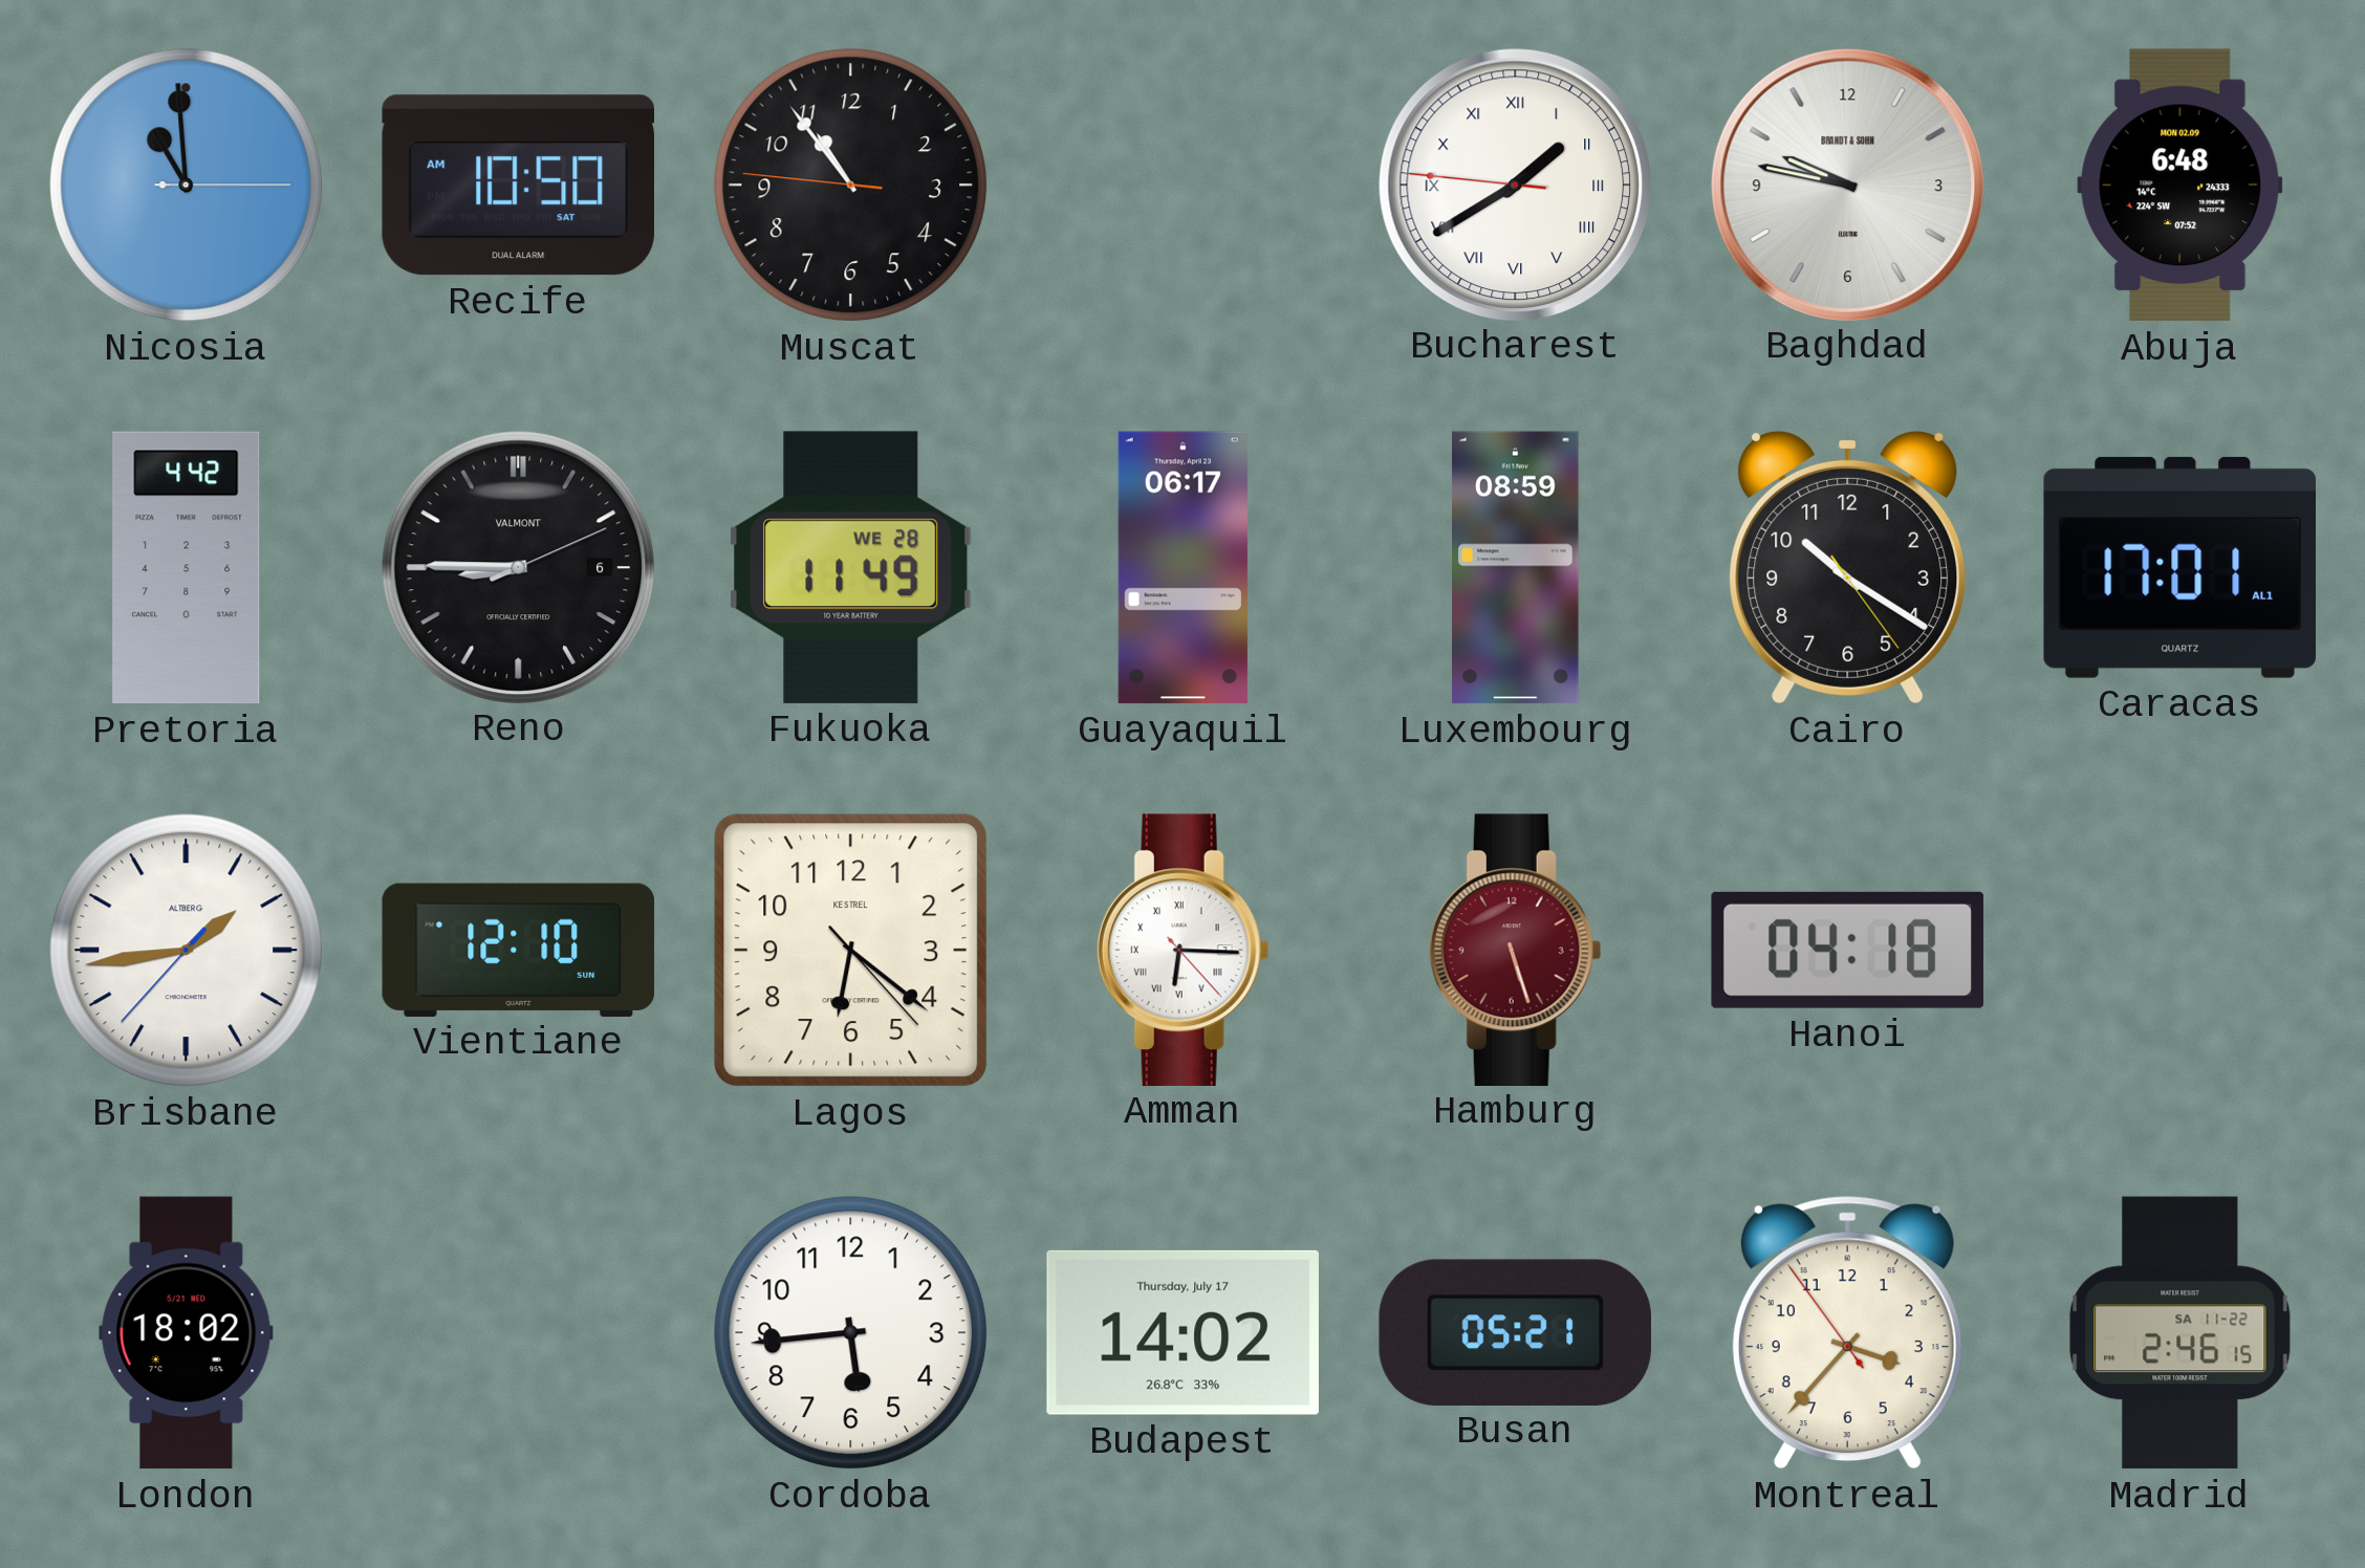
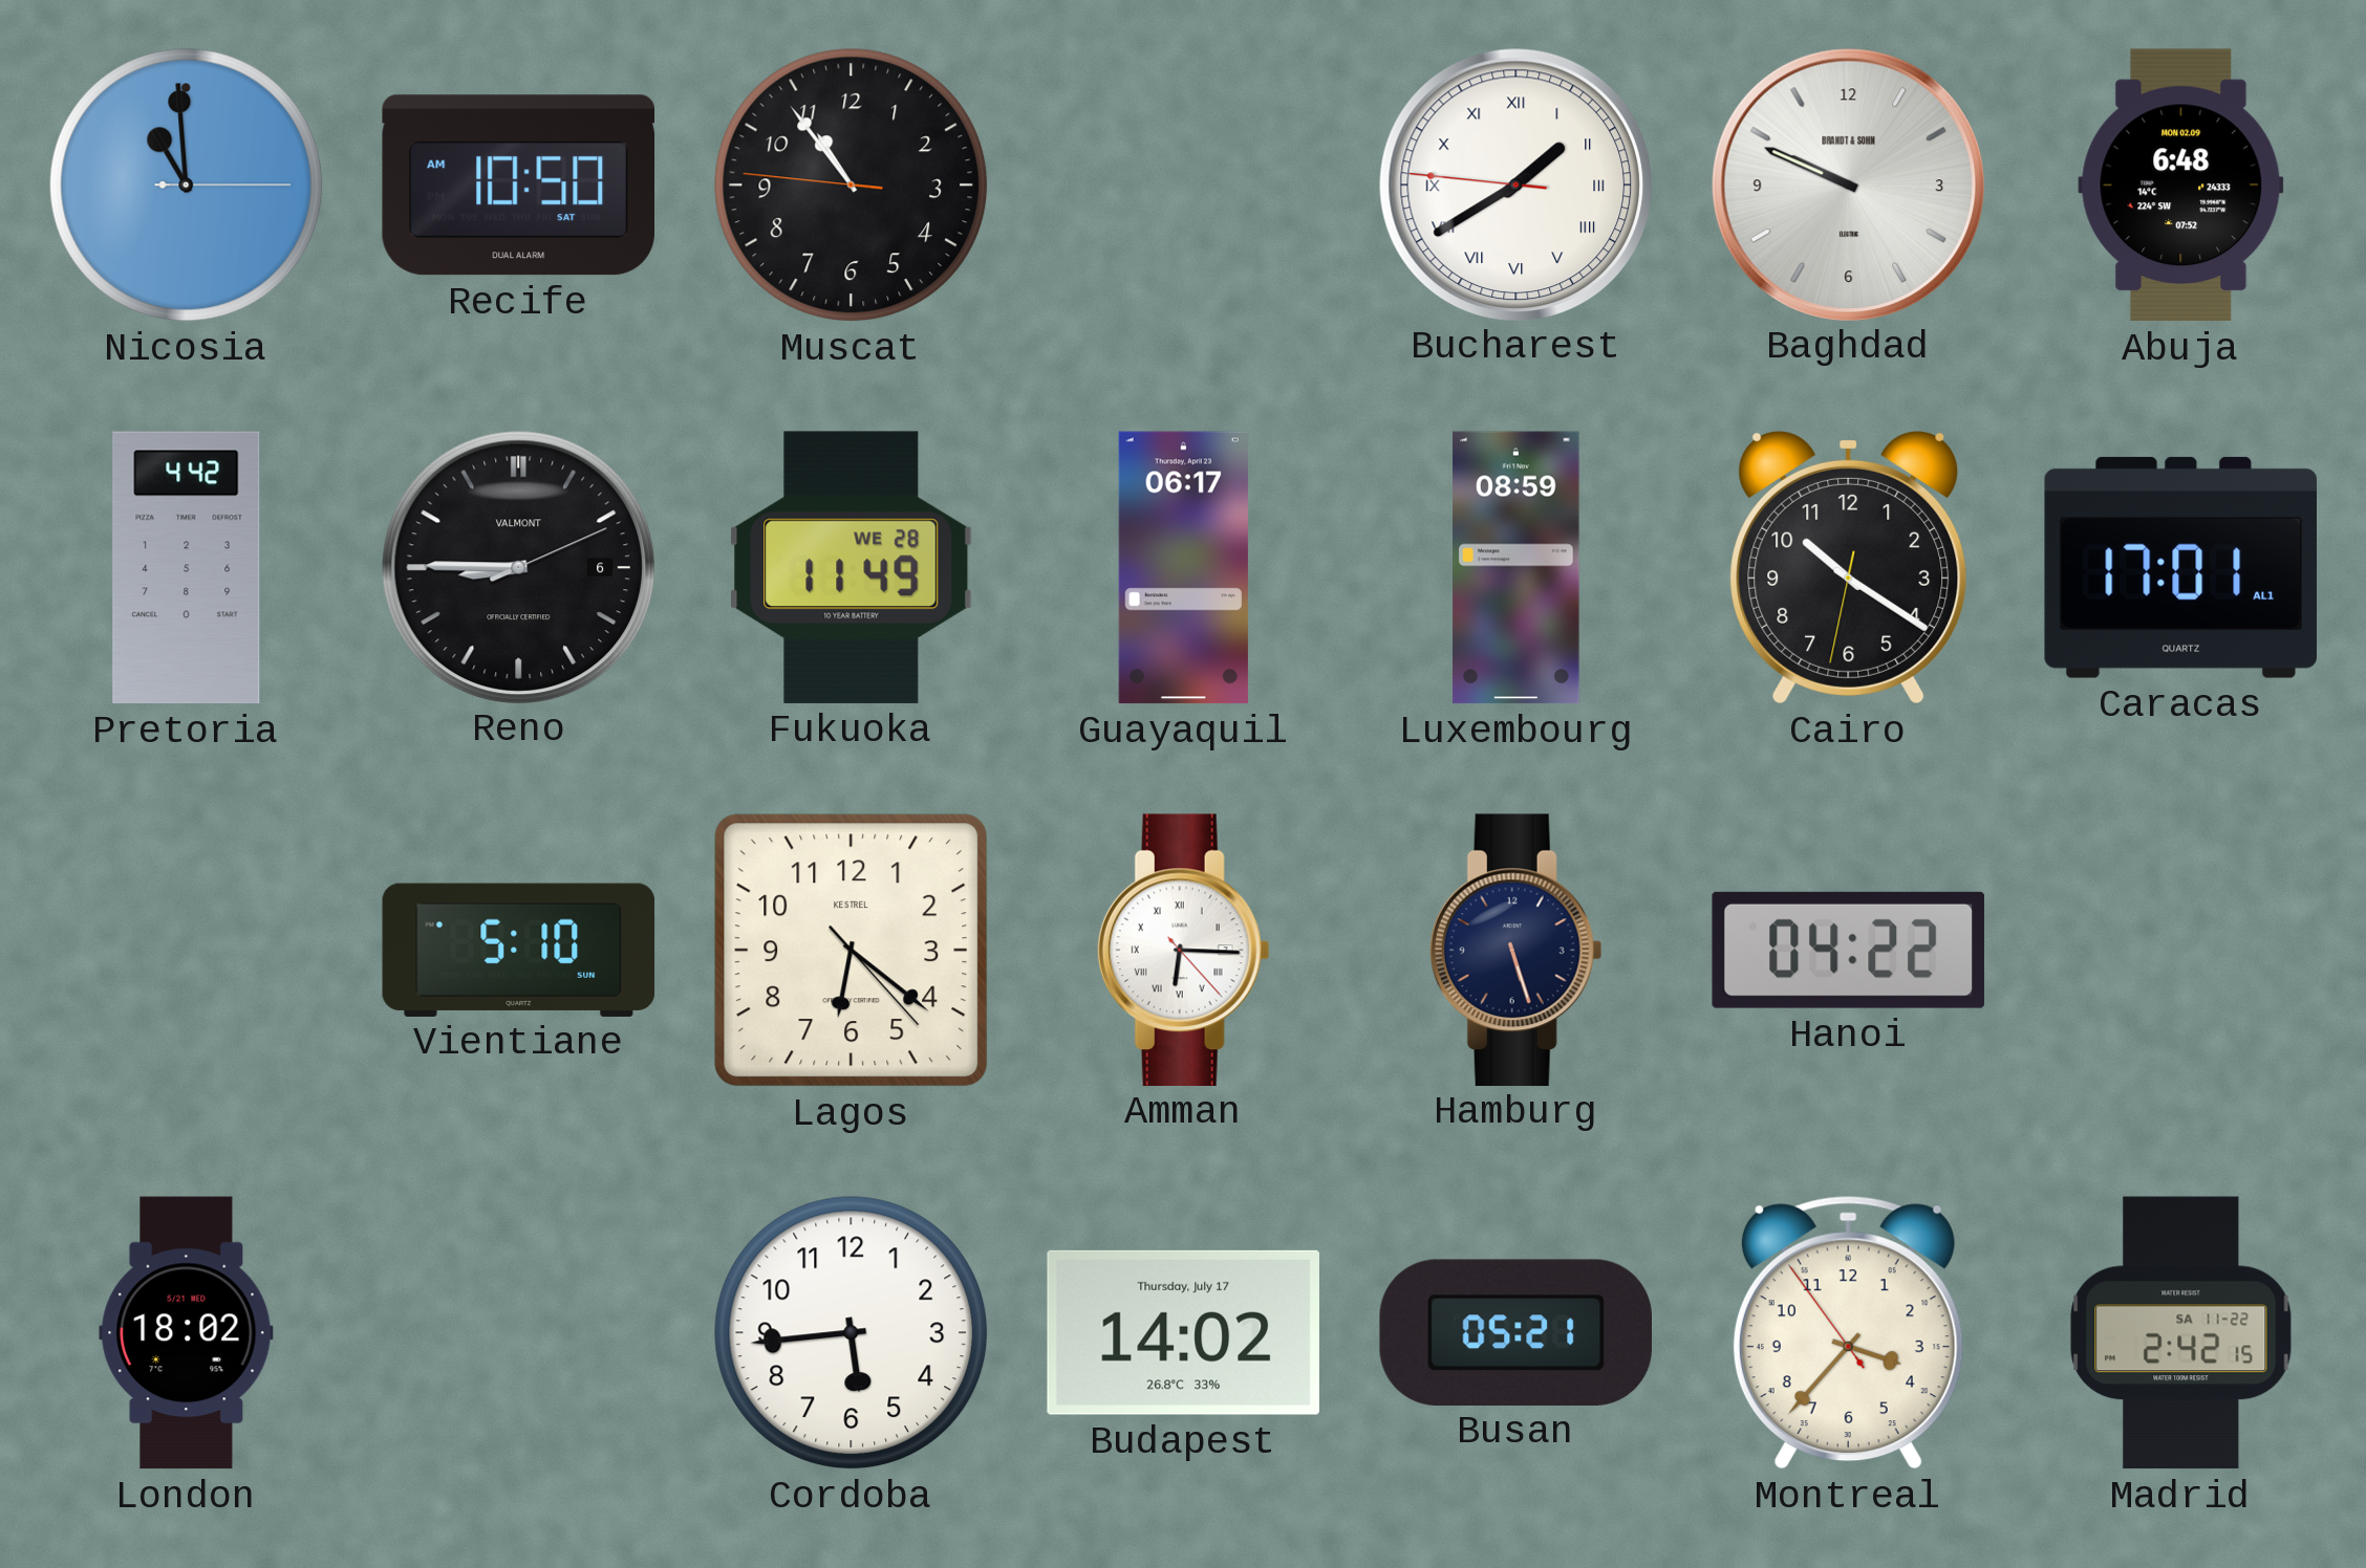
Baghdad: 9:47 -> 9:49
Cairo: 10:20:24 -> 10:20:32
Brisbane: 1:43 -> none
Vientiane: 12:10 -> 5:10
Hamburg dial: burgundy -> navy
Hanoi: 04:18 -> 04:22
Madrid: 2:46 -> 2:42
